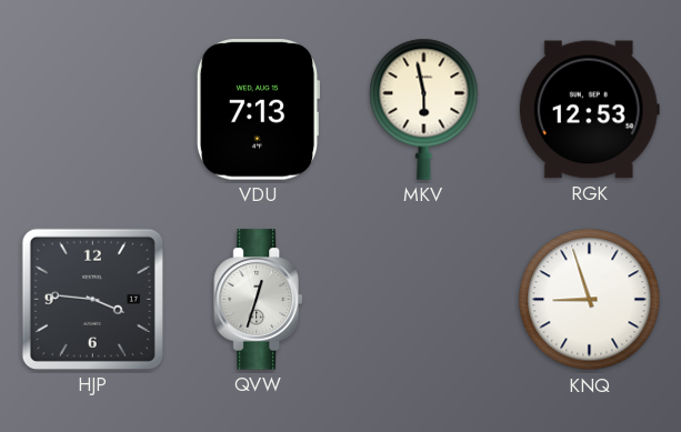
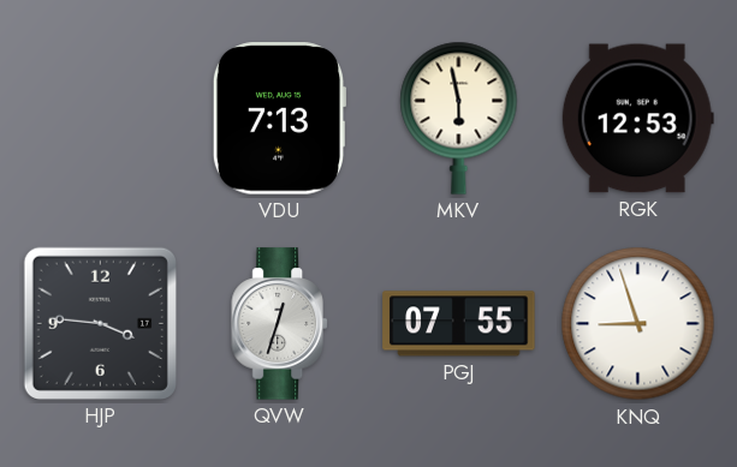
PGJ: none -> 07:55
